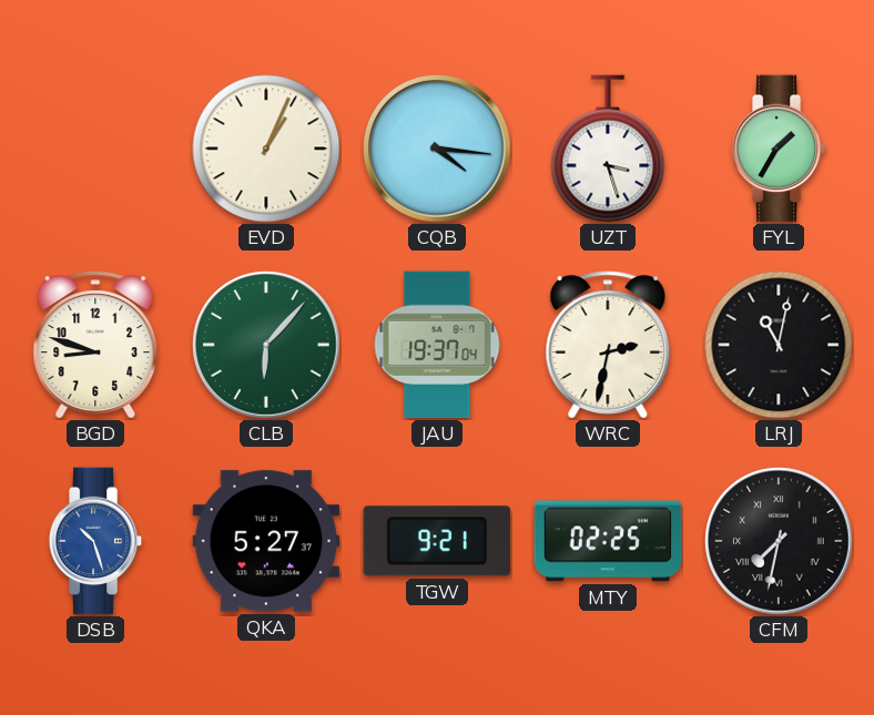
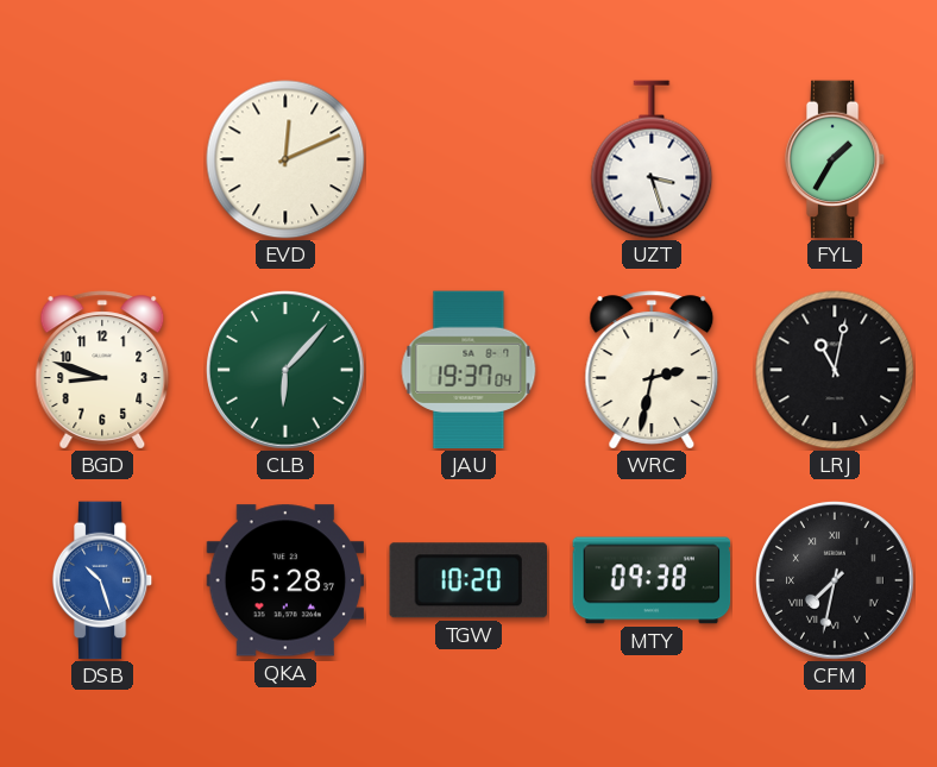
EVD: 1:04 -> 12:11
CQB: 4:16 -> none
QKA: 5:27 -> 5:28
TGW: 9:21 -> 10:20
MTY: 02:25 -> 09:38
